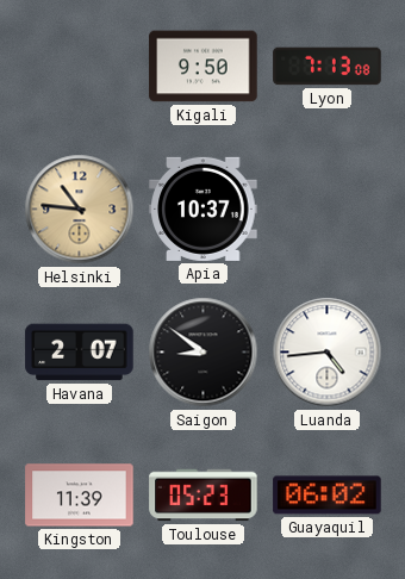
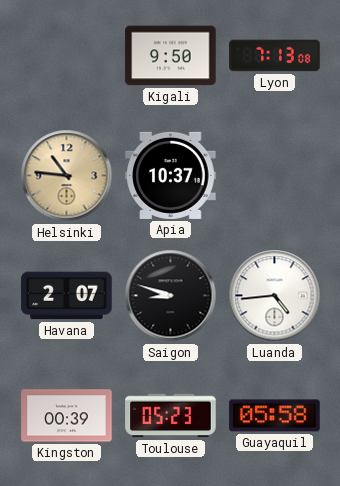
Saigon: 8:51 -> 8:48
Kingston: 11:39 -> 00:39
Guayaquil: 06:02 -> 05:58
